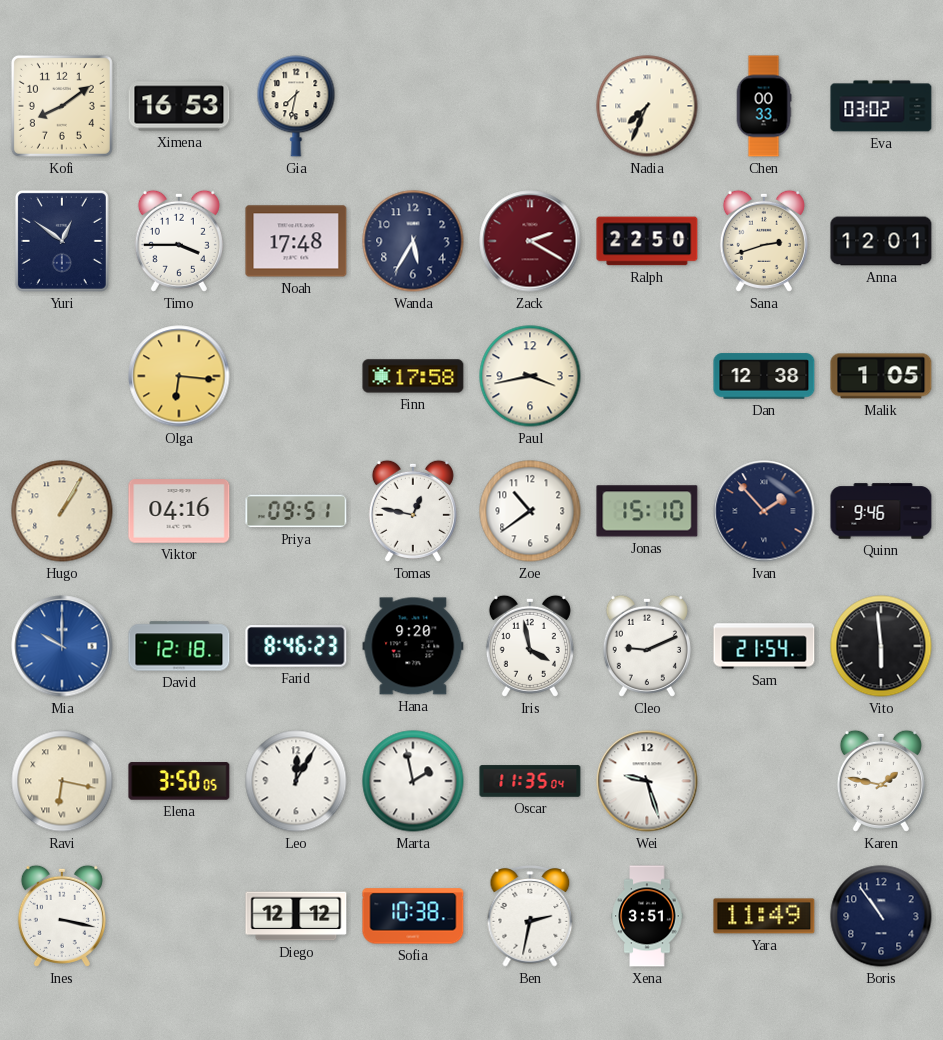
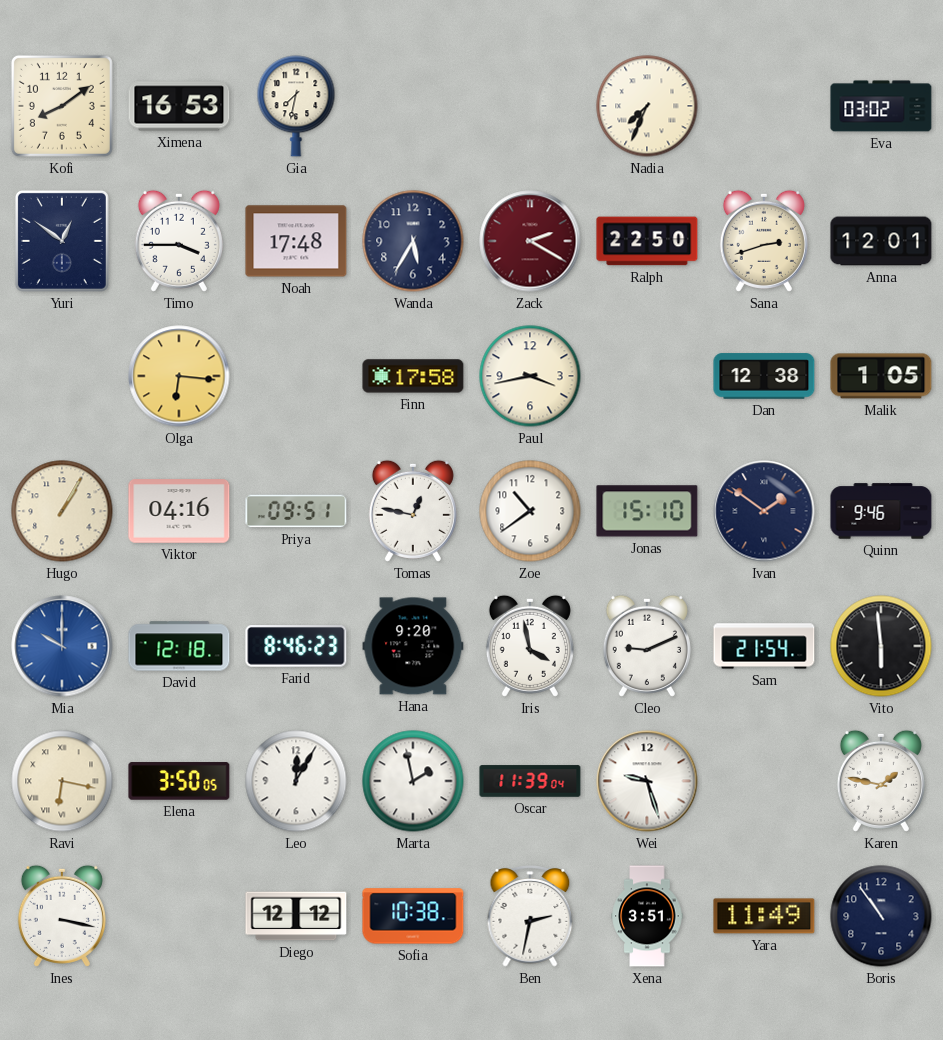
Chen: 00:33 -> none
Ivan: 1:53 -> 1:51
Oscar: 11:35 -> 11:39
